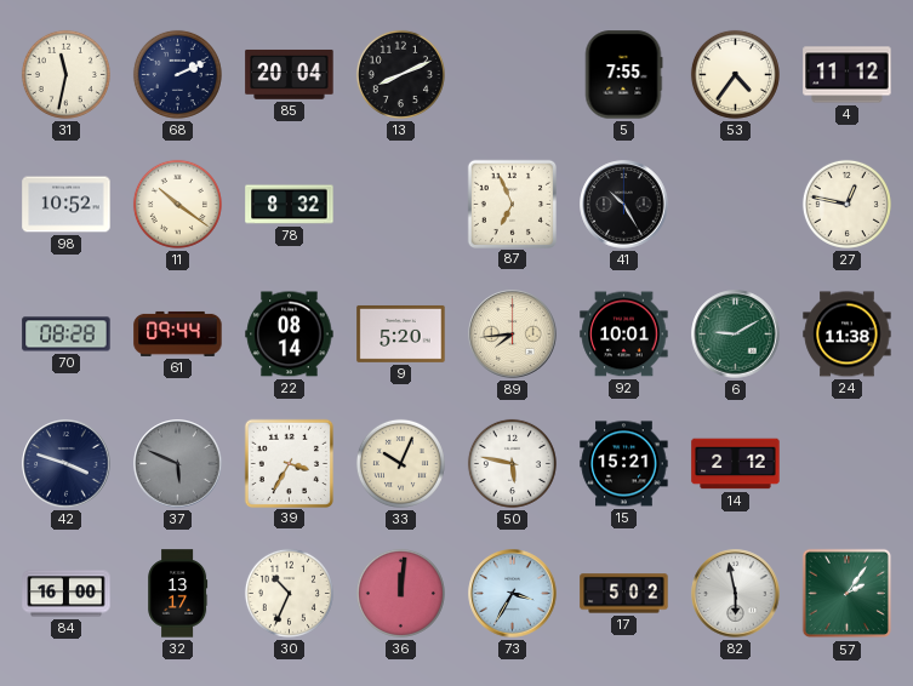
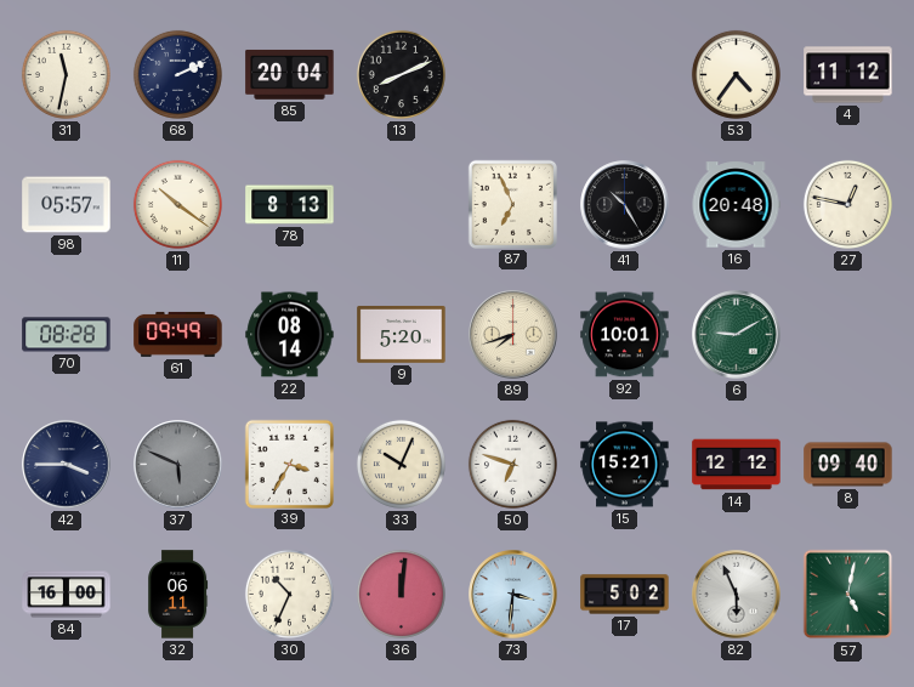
5: 7:55 -> none
98: 10:52 -> 05:57
78: 8:32 -> 8:13
16: none -> 20:48
61: 09:44 -> 09:49
89: 7:44 -> 7:42
24: 11:38 -> none
42: 3:48 -> 3:45
50: 5:47 -> 6:48
14: 2:12 -> 12:12
8: none -> 09:40
32: 13:17 -> 06:11
73: 3:35 -> 3:31
82: 5:58 -> 5:56
57: 2:06 -> 5:02
